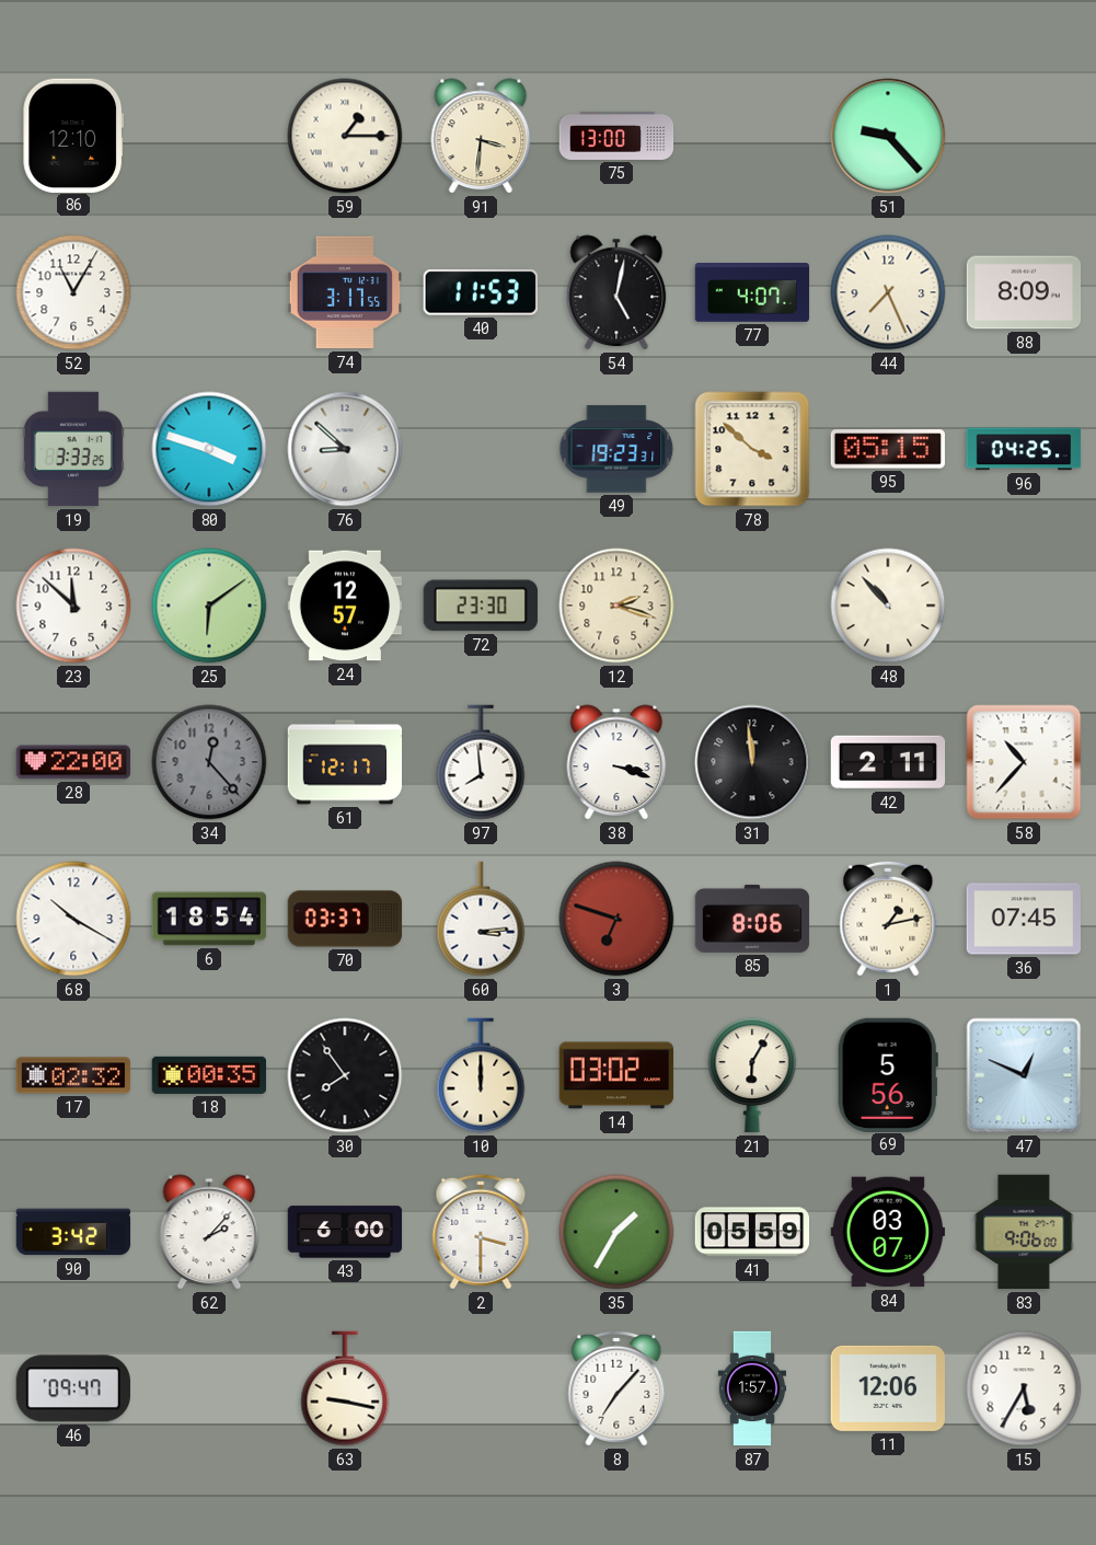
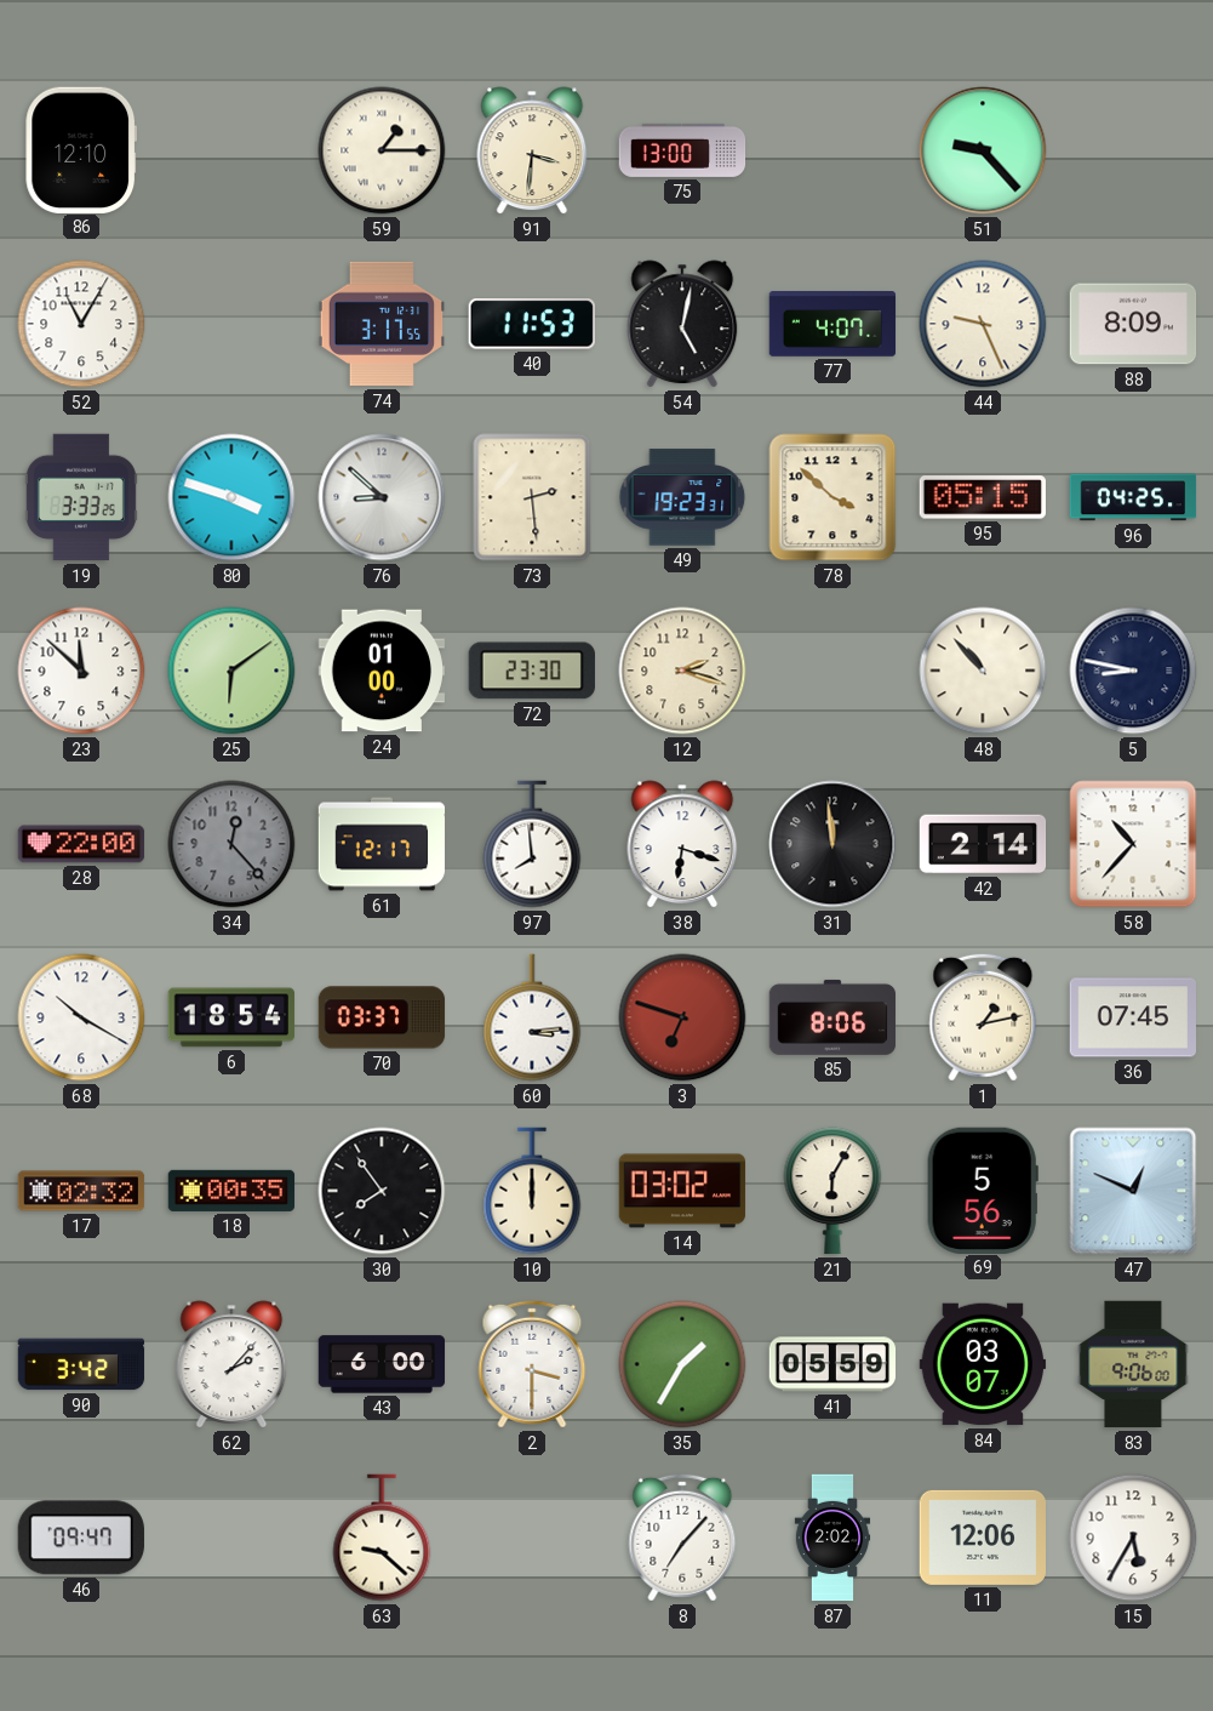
44: 7:26 -> 9:26
73: none -> 2:29
24: 12:57 -> 01:00
5: none -> 8:47
38: 3:18 -> 6:18
42: 2:11 -> 2:14
63: 9:17 -> 9:22
87: 1:57 -> 2:02
